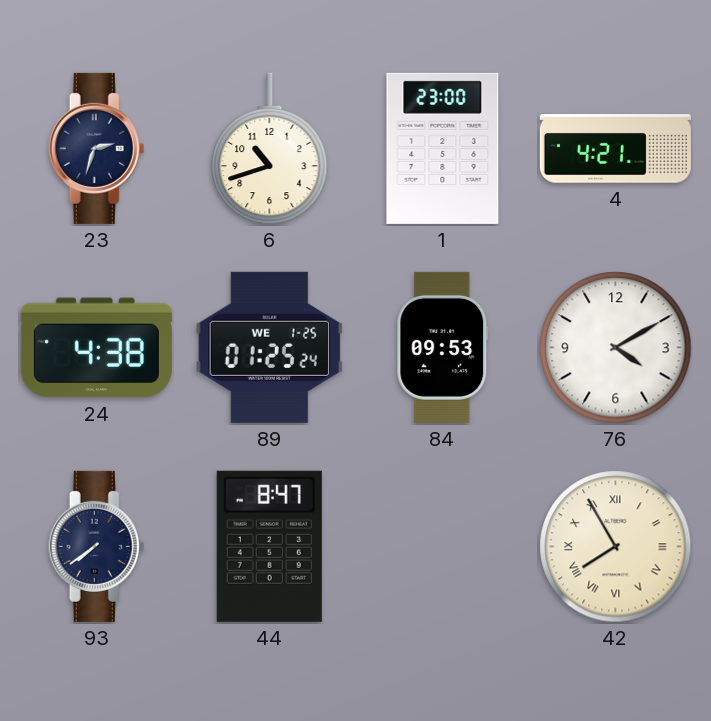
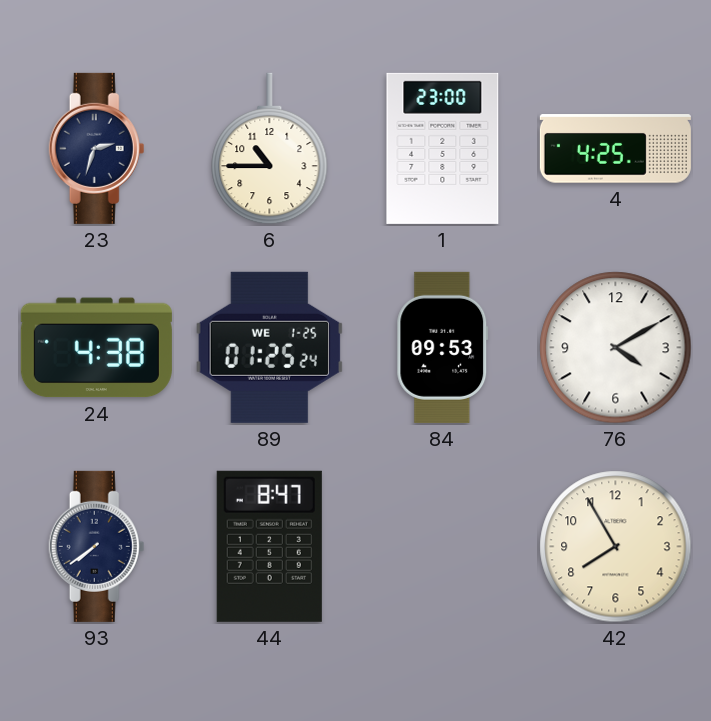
6: 10:42 -> 10:45
4: 4:21 -> 4:25
42 numerals: Roman -> Arabic
